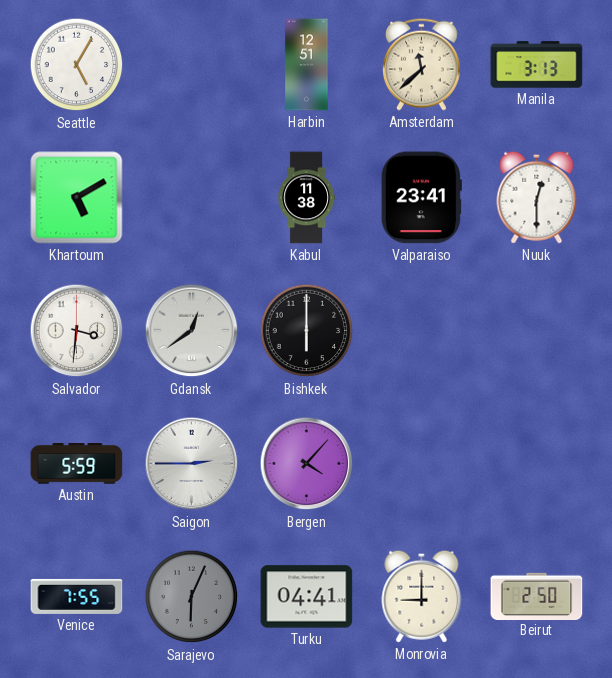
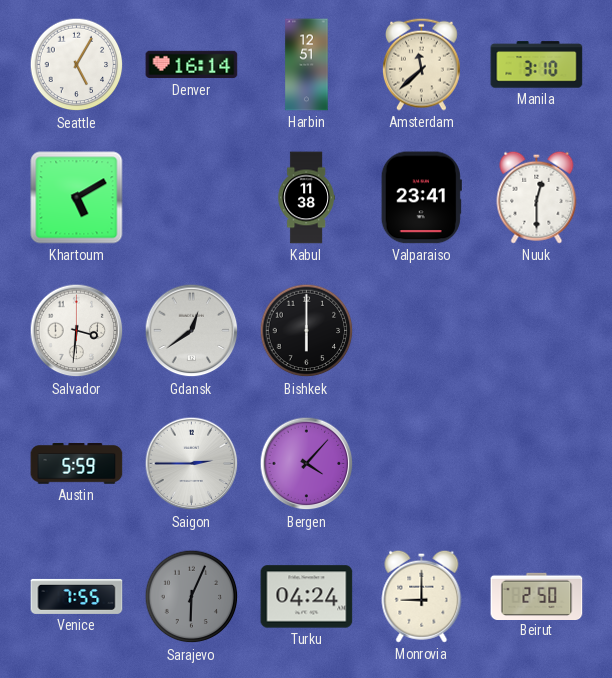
Denver: none -> 16:14
Manila: 3:13 -> 3:10
Turku: 04:41 -> 04:24
